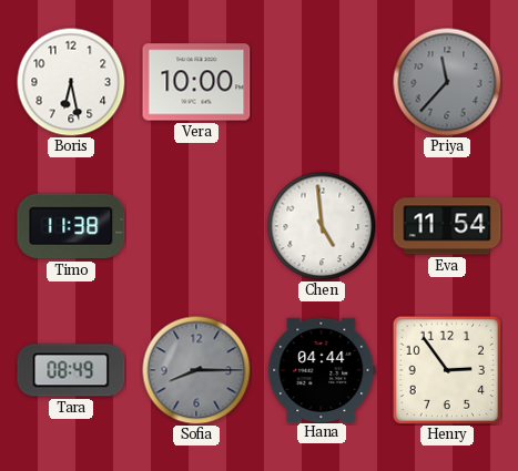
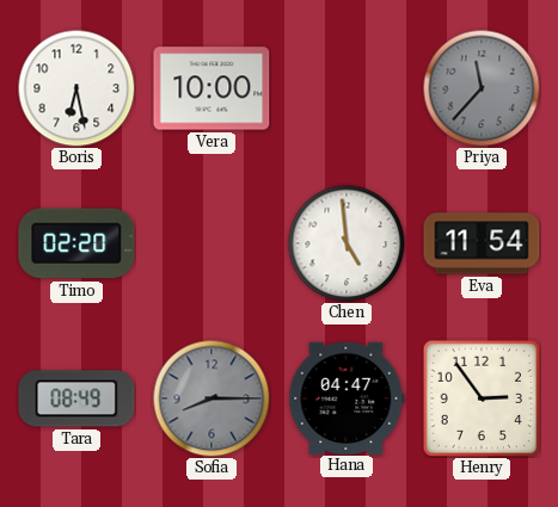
Timo: 11:38 -> 02:20
Hana: 04:44 -> 04:47
